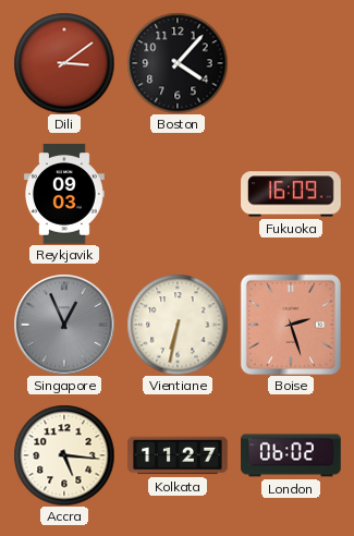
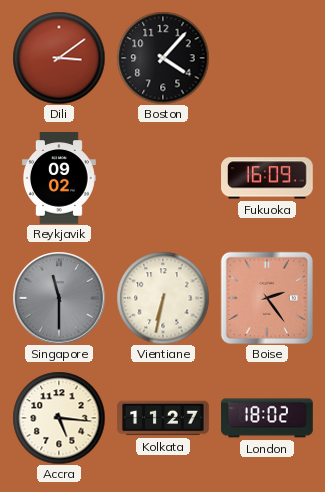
Reykjavik: 09:03 -> 09:02
Singapore: 12:56 -> 11:30
Boise: 2:27 -> 2:24
London: 06:02 -> 18:02
